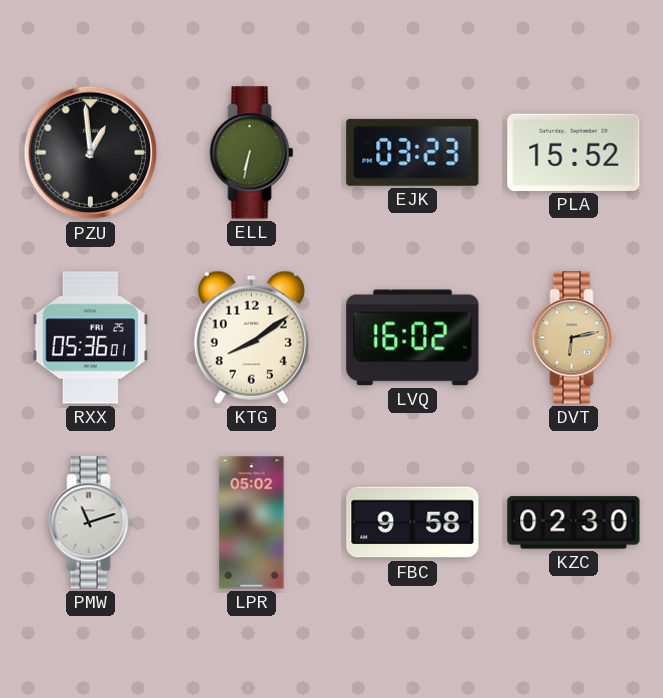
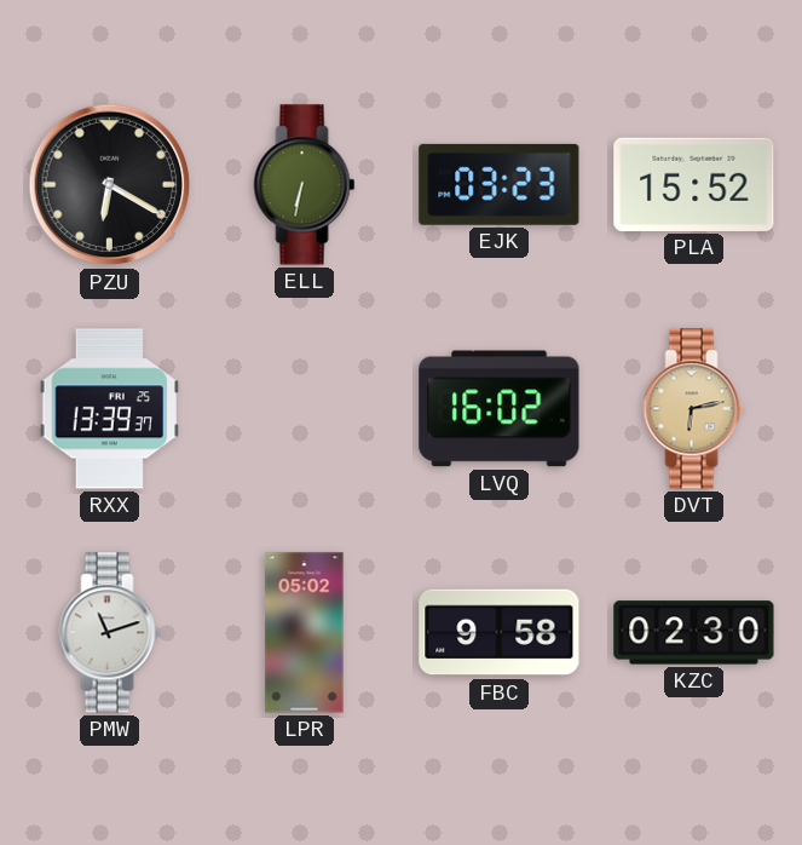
PZU: 12:59 -> 6:20
RXX: 05:36 -> 13:39
KTG: 8:09 -> none
